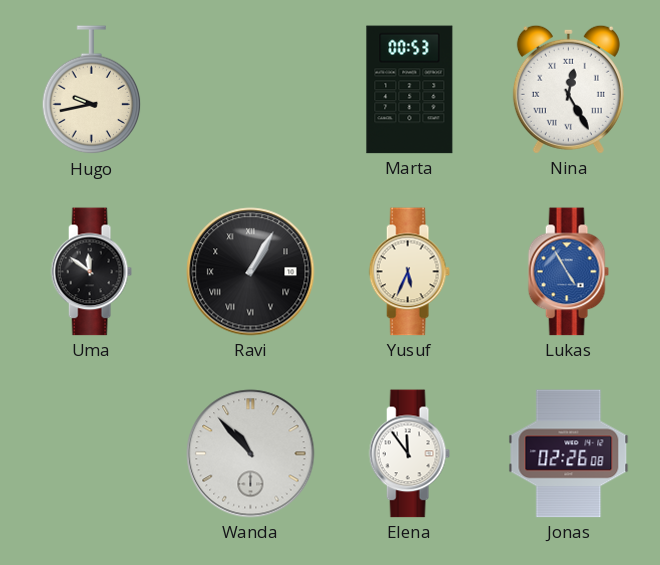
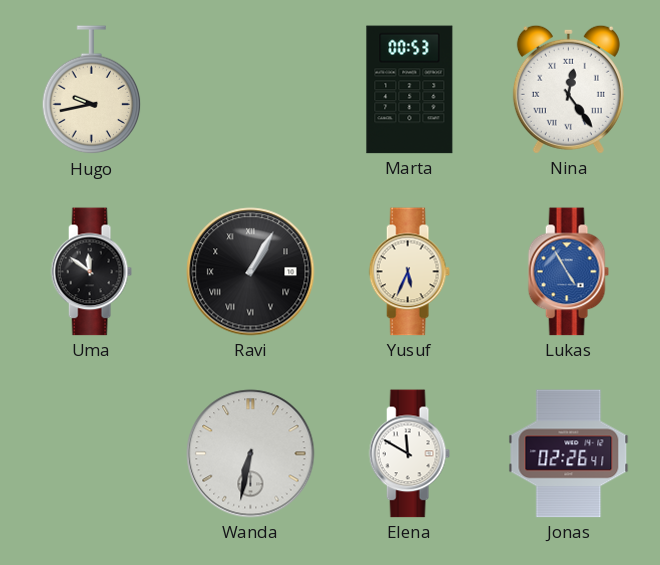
Nina: 12:25 -> 12:24
Wanda: 10:53 -> 6:32
Elena: 11:54 -> 11:50
Jonas: 02:26:08 -> 02:26:41
